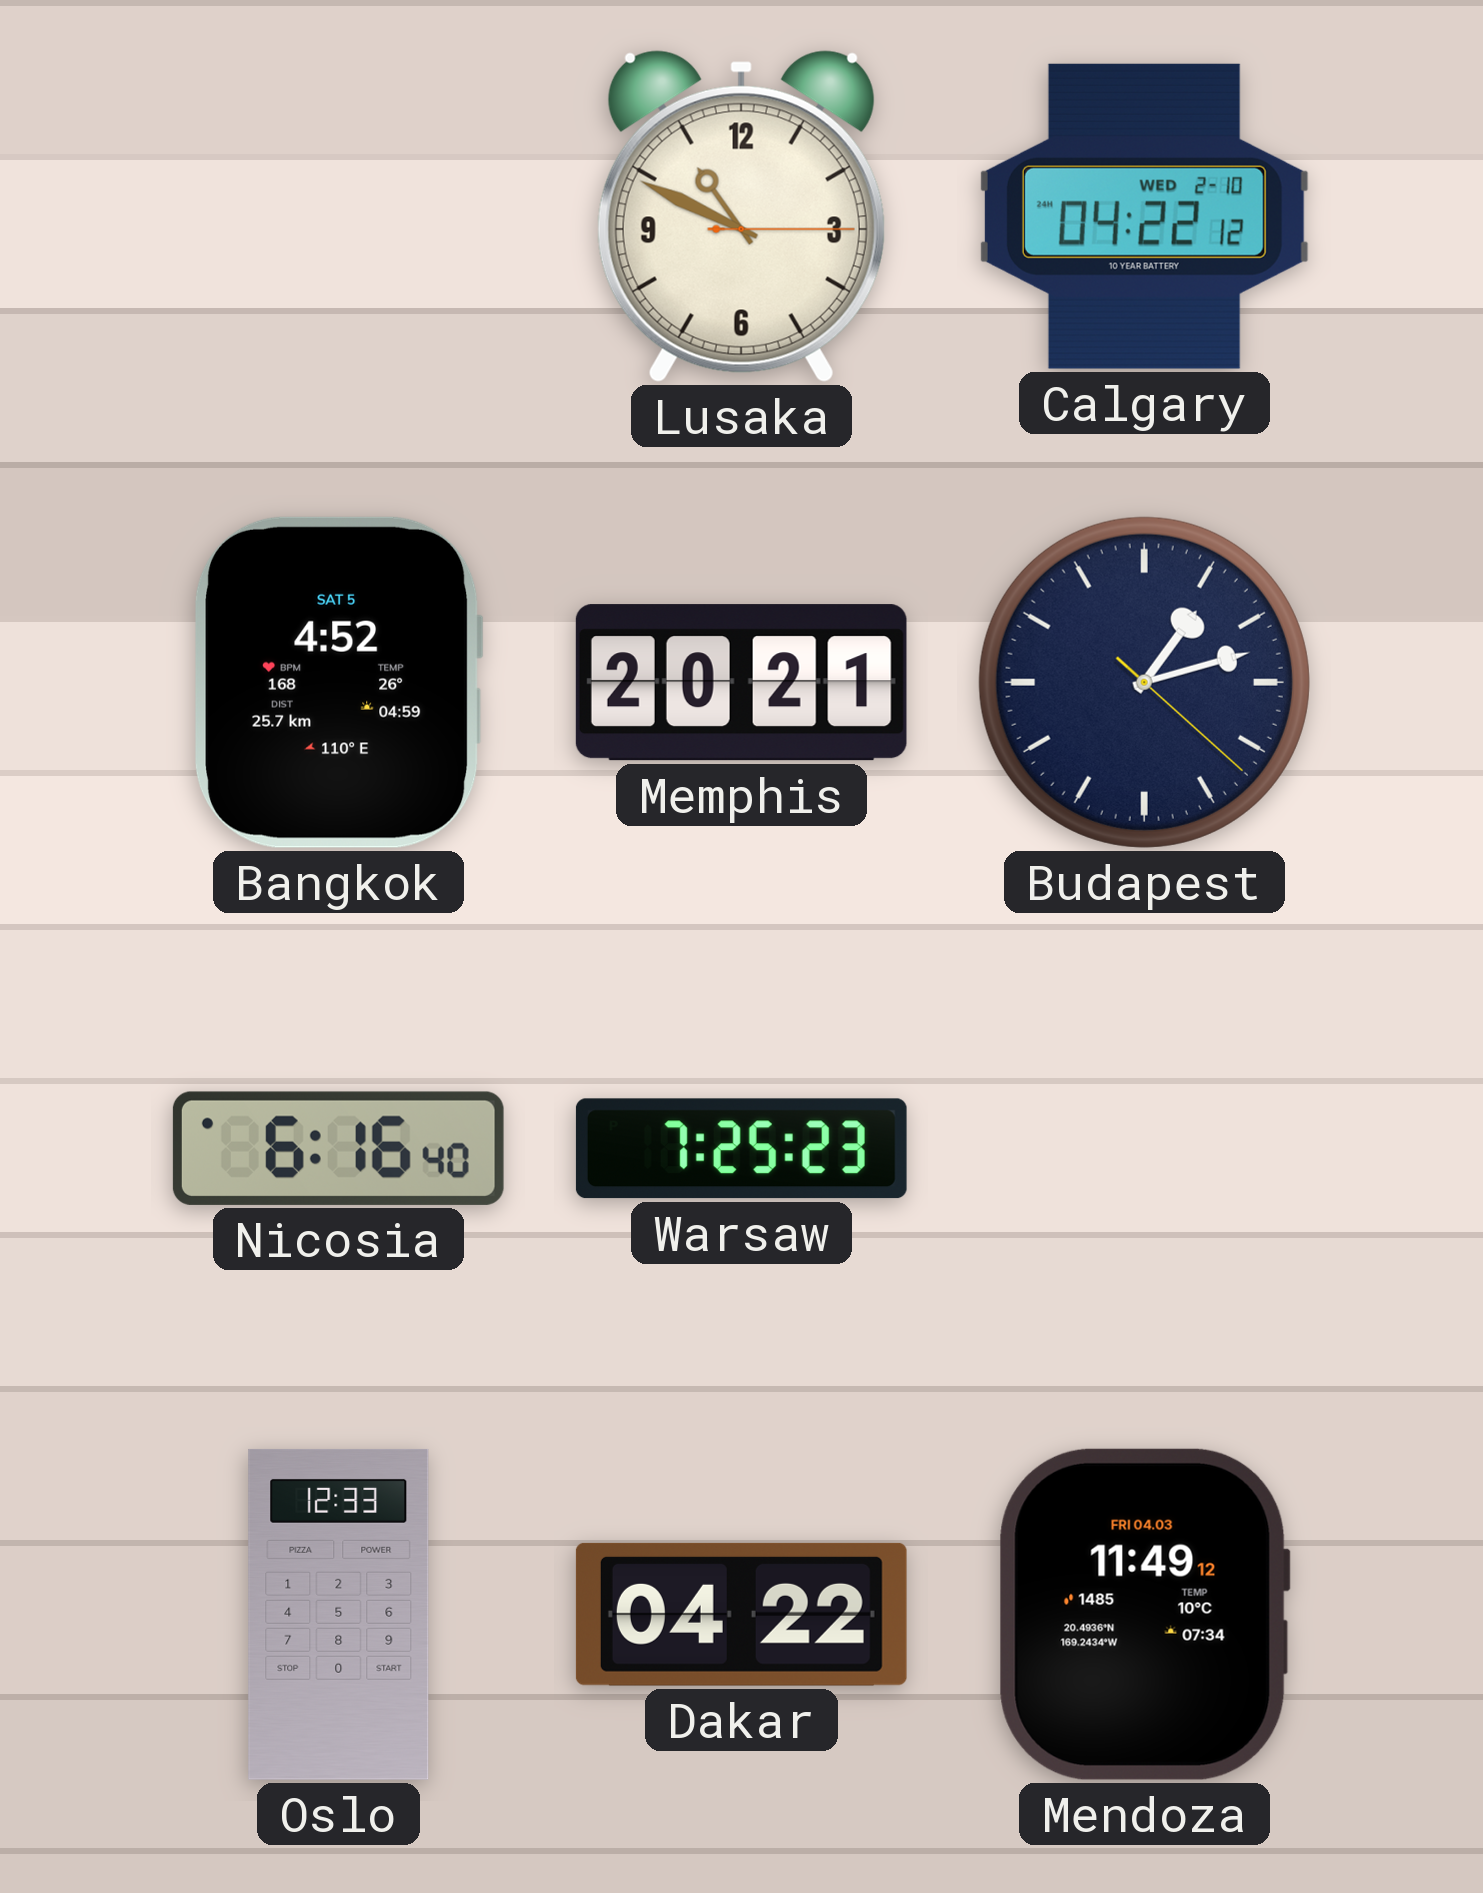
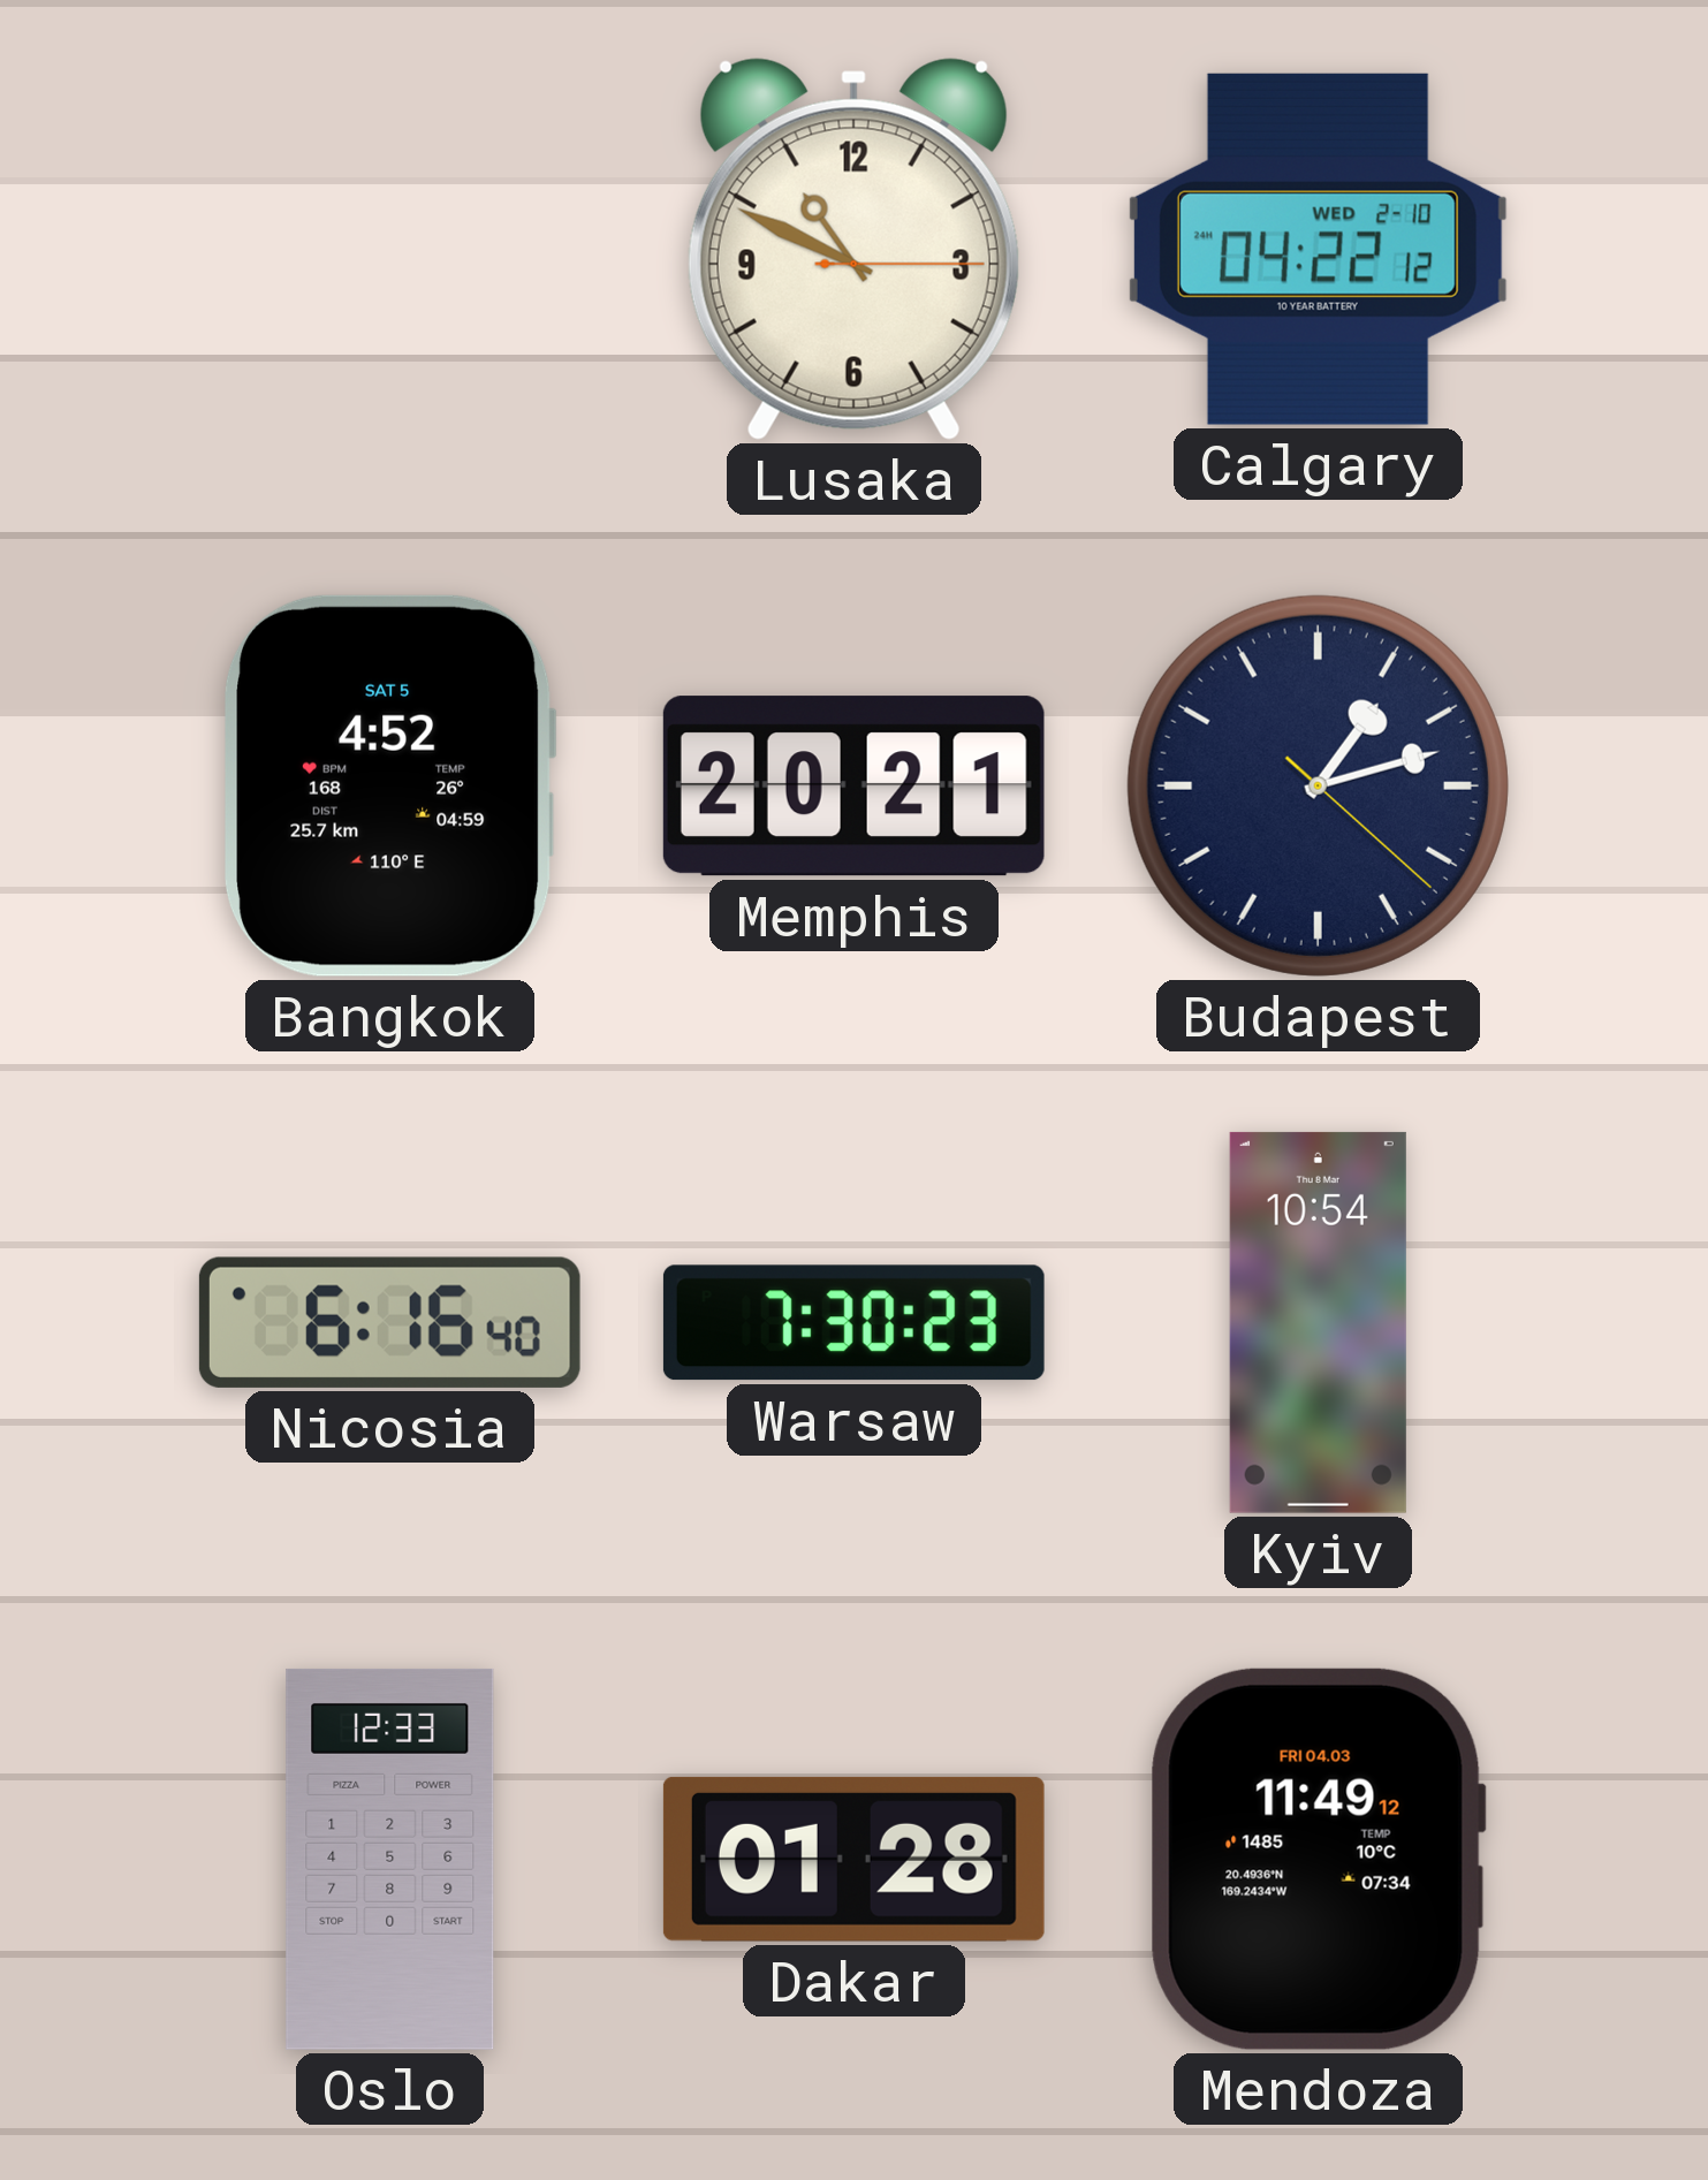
Warsaw: 7:25 -> 7:30
Kyiv: none -> 10:54
Dakar: 04:22 -> 01:28
